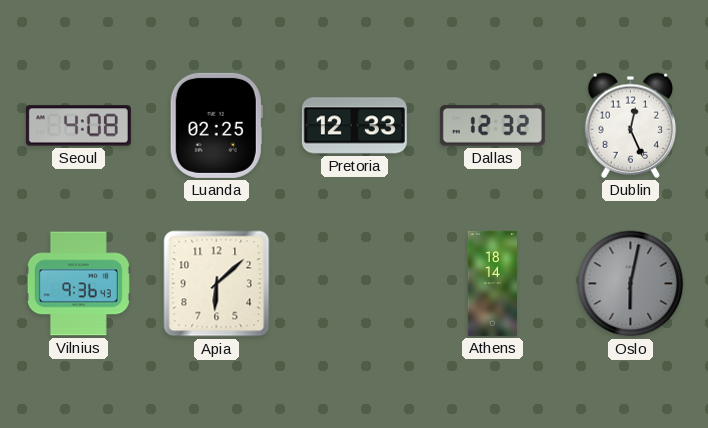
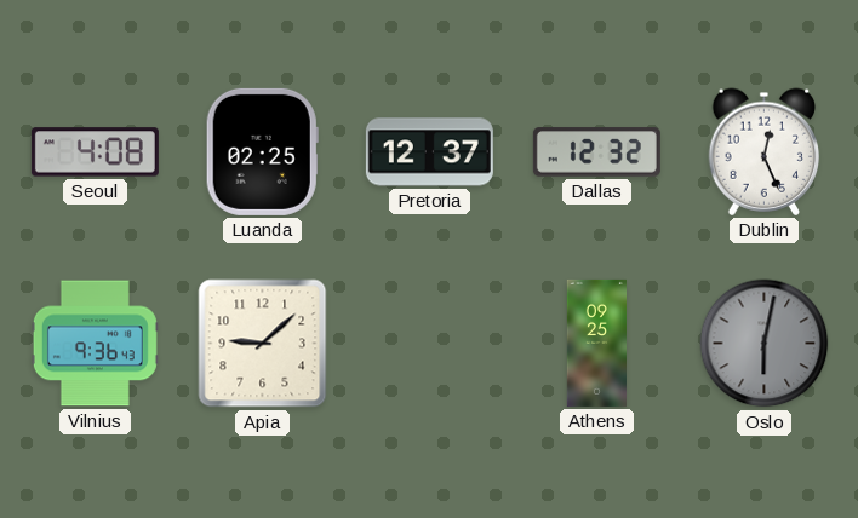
Pretoria: 12:33 -> 12:37
Apia: 6:08 -> 9:08
Athens: 18:14 -> 09:25
